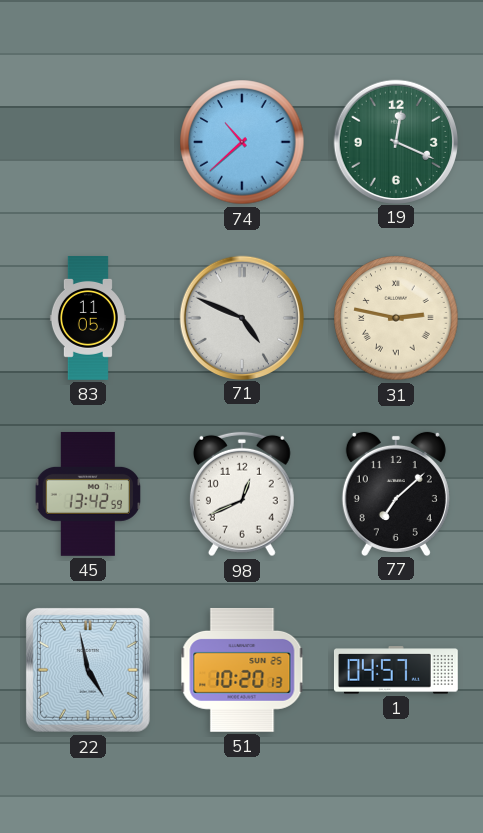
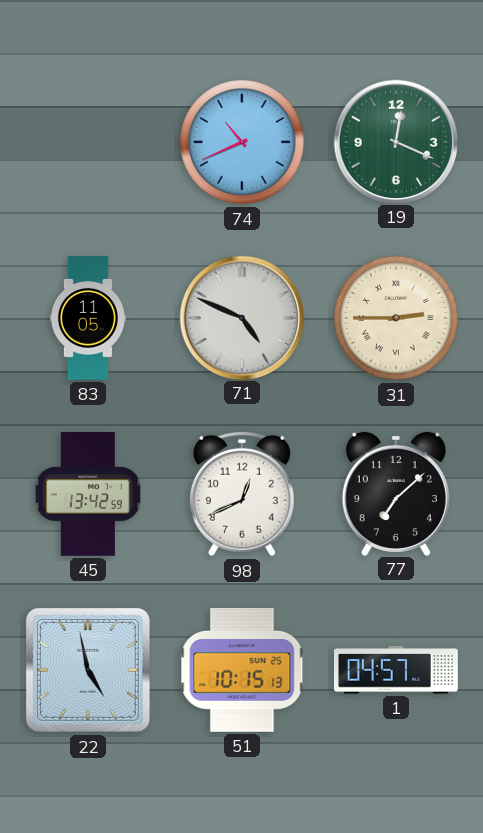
74: 10:38 -> 10:41
31: 2:47 -> 2:45
51: 10:20 -> 10:15
